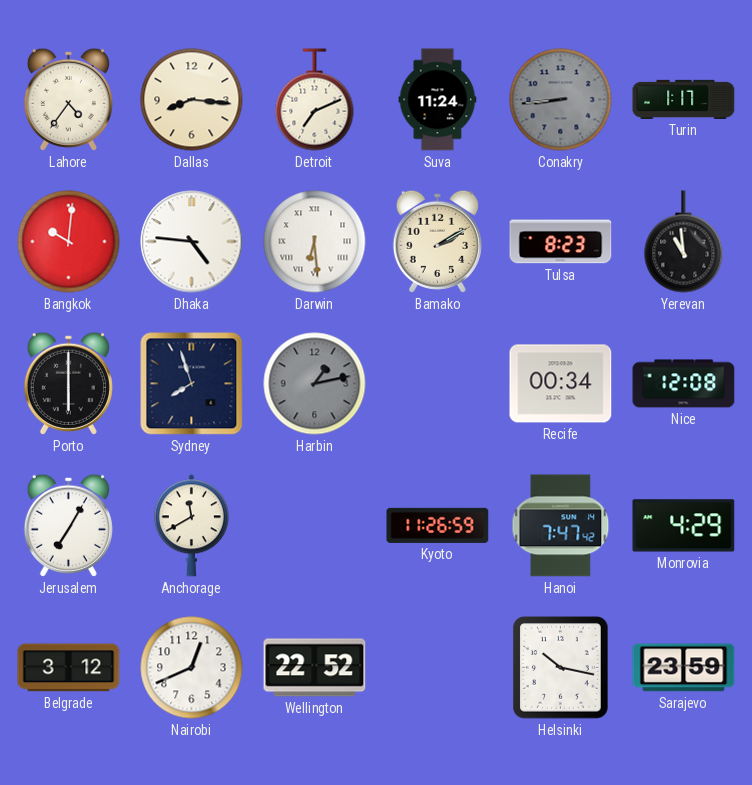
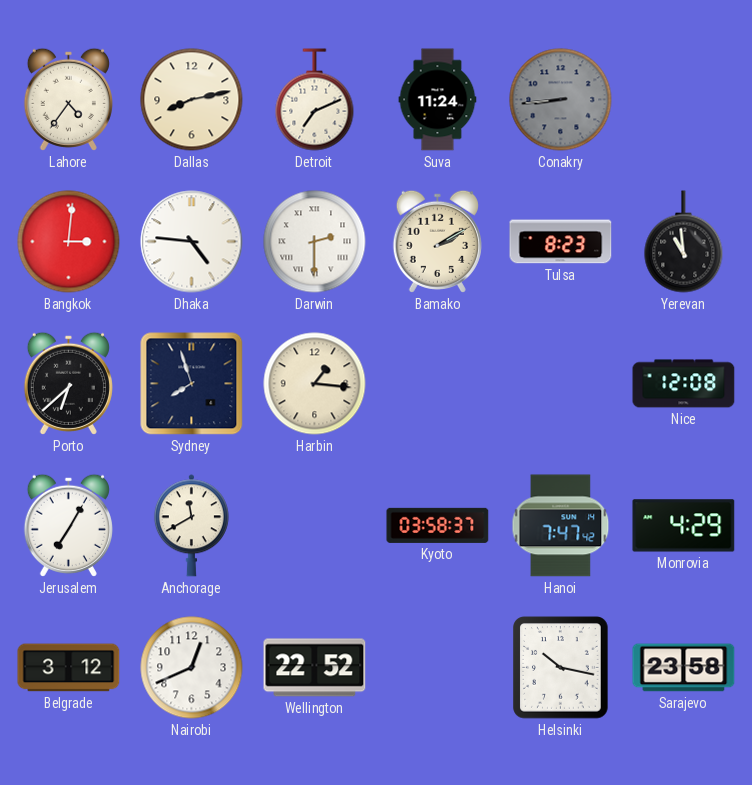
Dallas: 8:16 -> 8:13
Turin: 1:17 -> none
Bangkok: 10:01 -> 3:01
Darwin: 6:29 -> 2:30
Porto: 6:00 -> 6:38
Harbin: 1:13 -> 1:16
Harbin dial: grey -> cream
Recife: 00:34 -> none
Kyoto: 11:26 -> 03:58
Sarajevo: 23:59 -> 23:58
